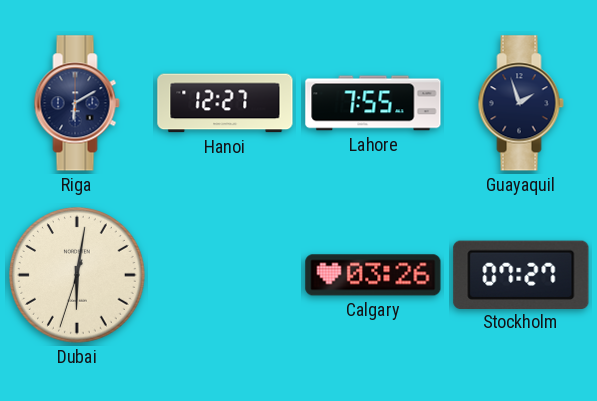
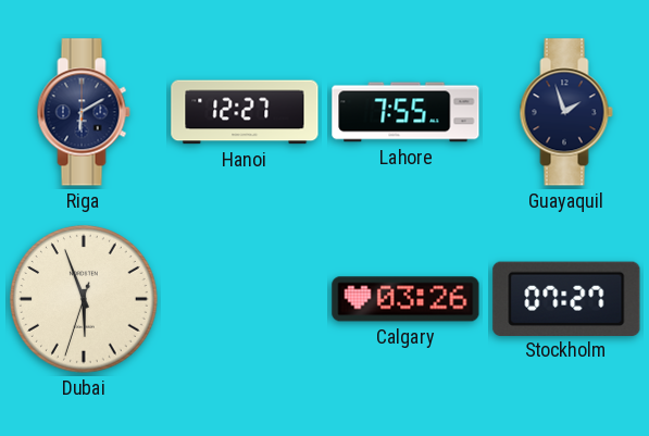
Dubai: 6:01 -> 5:56
